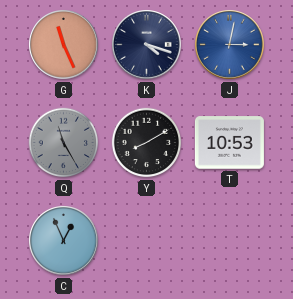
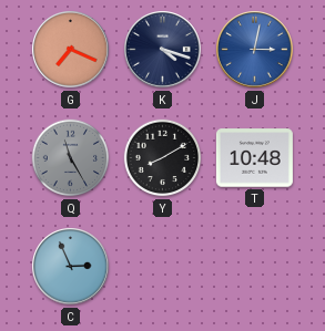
G: 11:26 -> 7:19
T: 10:53 -> 10:48
C: 12:56 -> 2:56
